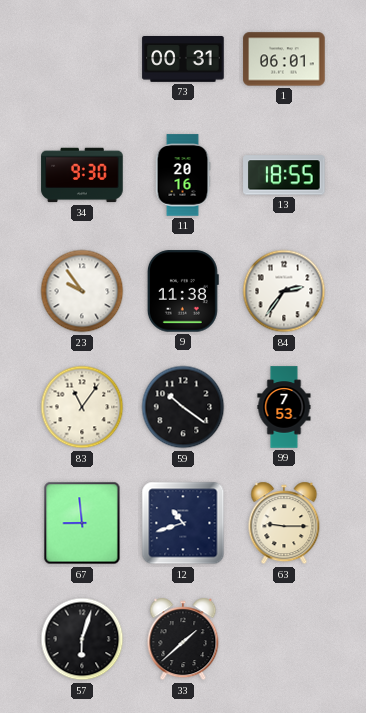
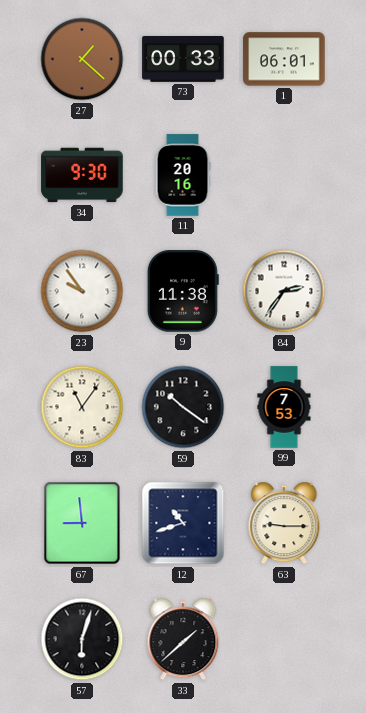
27: none -> 1:22
73: 00:31 -> 00:33
13: 18:55 -> none
